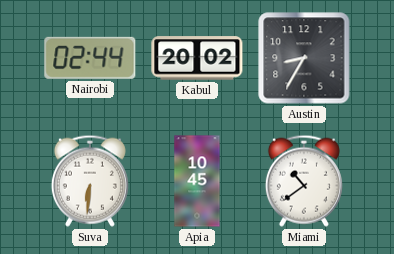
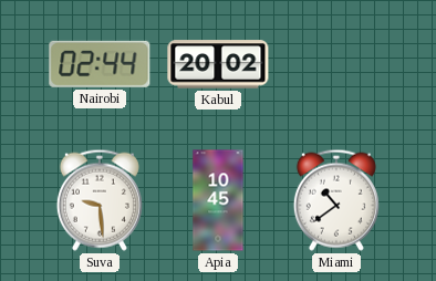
Austin: 8:35 -> none
Suva: 6:31 -> 9:29
